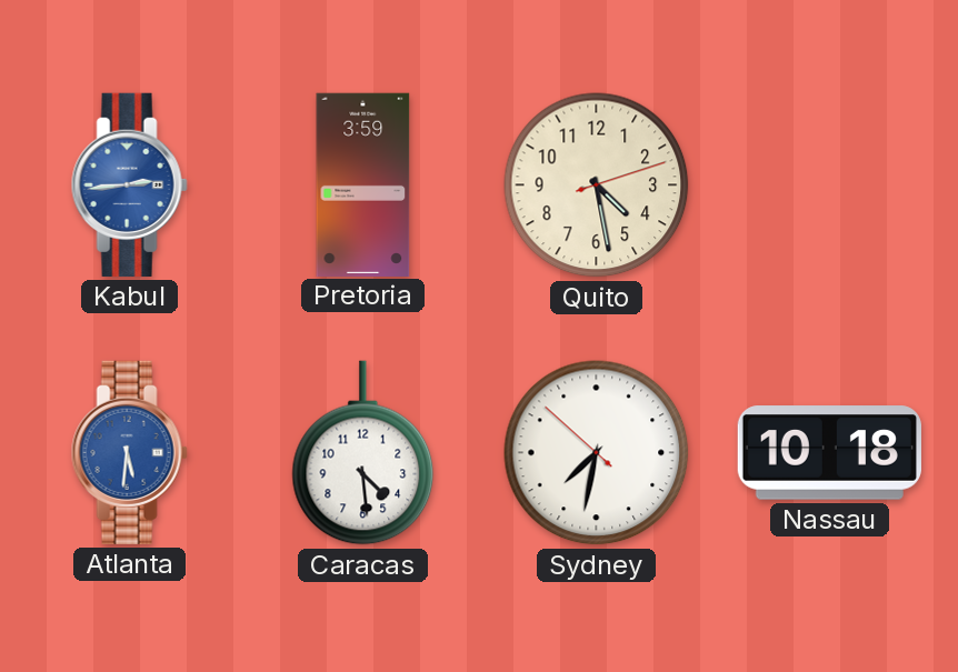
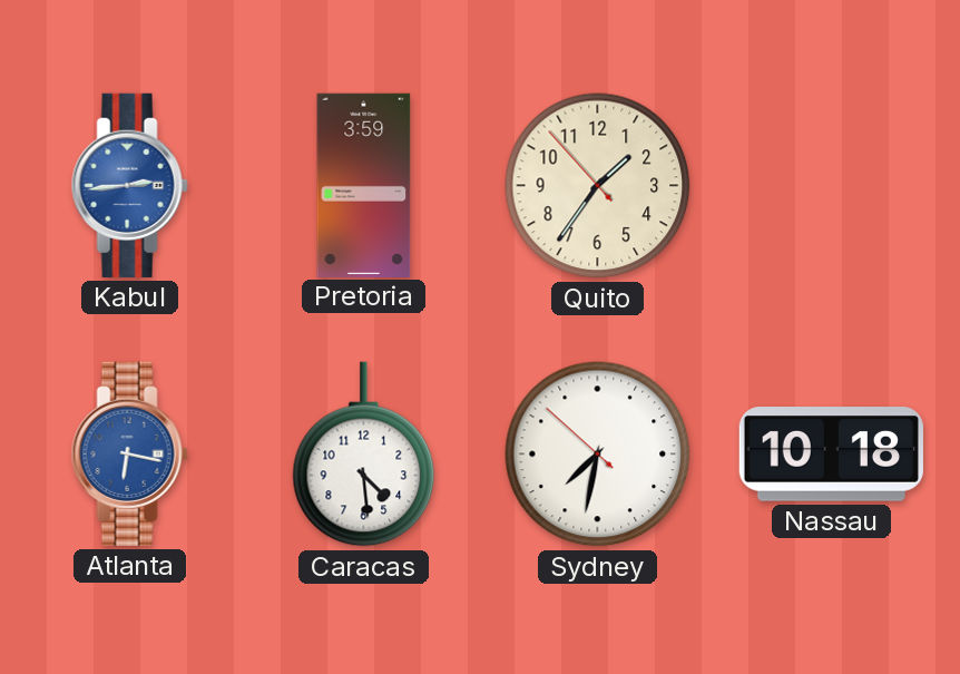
Quito: 4:28 -> 1:35
Atlanta: 5:31 -> 6:17
